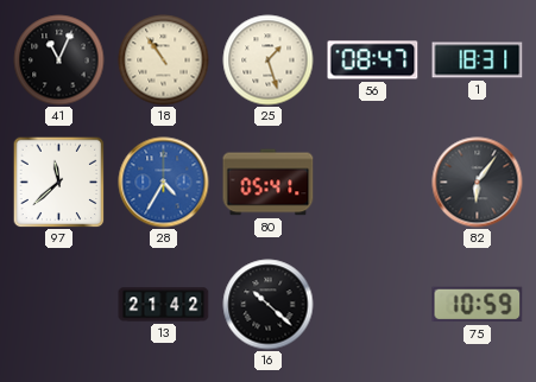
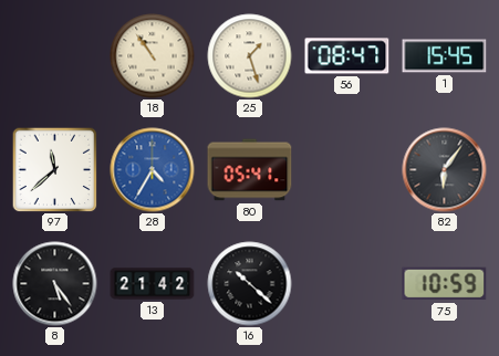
41: 11:04 -> none
1: 18:31 -> 15:45
8: none -> 5:24
